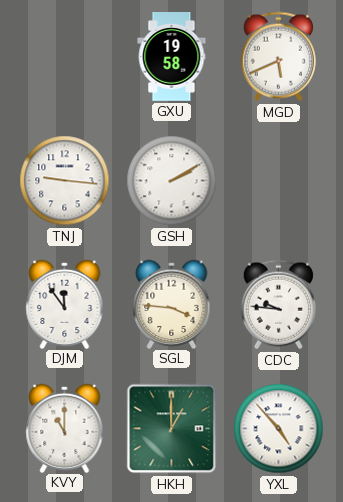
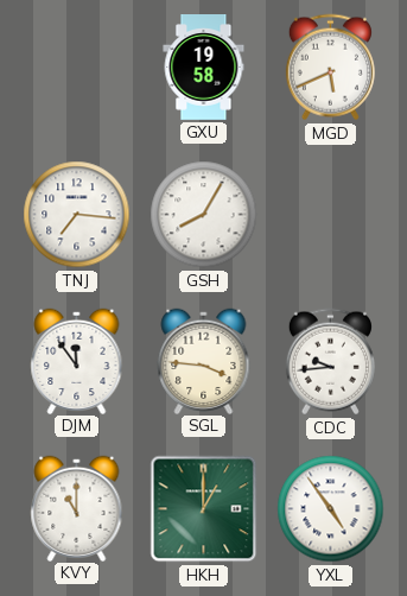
TNJ: 9:16 -> 7:16
GSH: 2:10 -> 8:05
CDC: 9:46 -> 9:44
YXL: 4:53 -> 4:54
